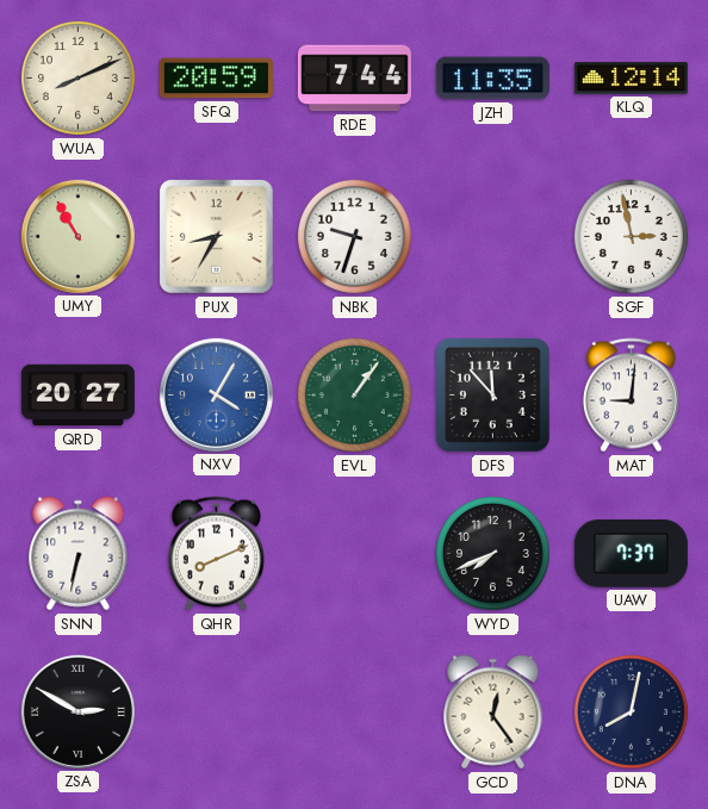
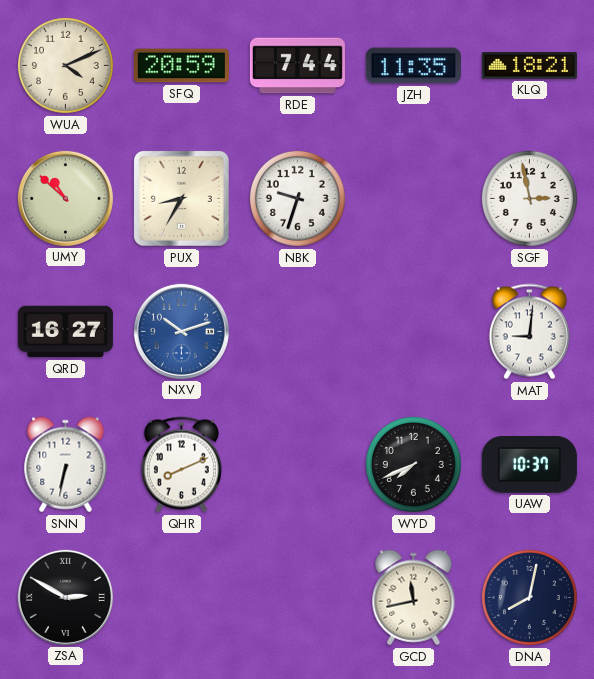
WUA: 8:11 -> 4:11
KLQ: 12:14 -> 18:21
UMY: 10:55 -> 10:52
QRD: 20:27 -> 16:27
NXV: 4:05 -> 10:12
EVL: 1:06 -> none
DFS: 11:53 -> none
UAW: 7:37 -> 10:37
GCD: 12:24 -> 11:43
